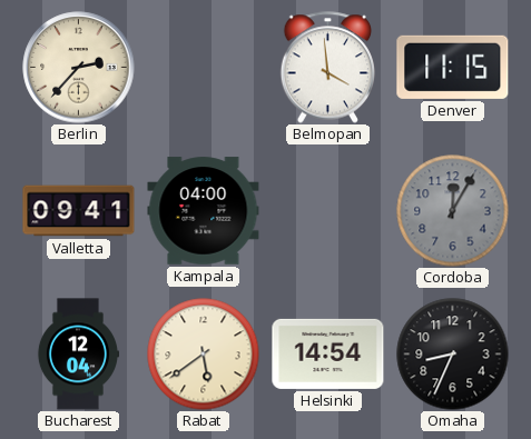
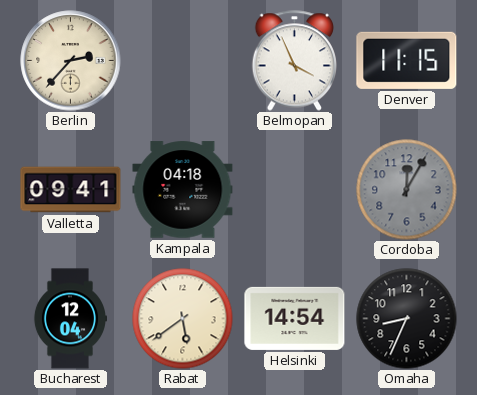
Belmopan: 3:59 -> 3:56
Kampala: 04:00 -> 04:18
